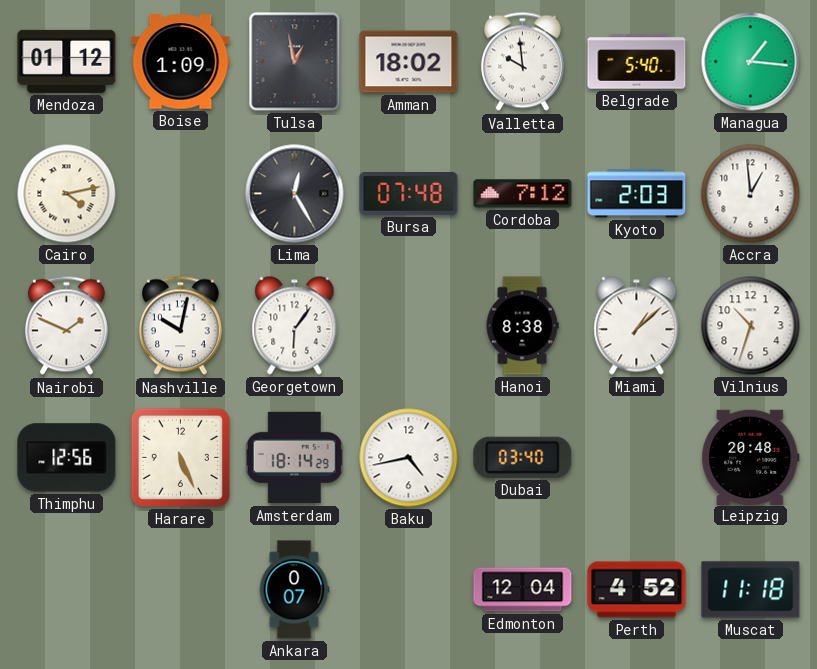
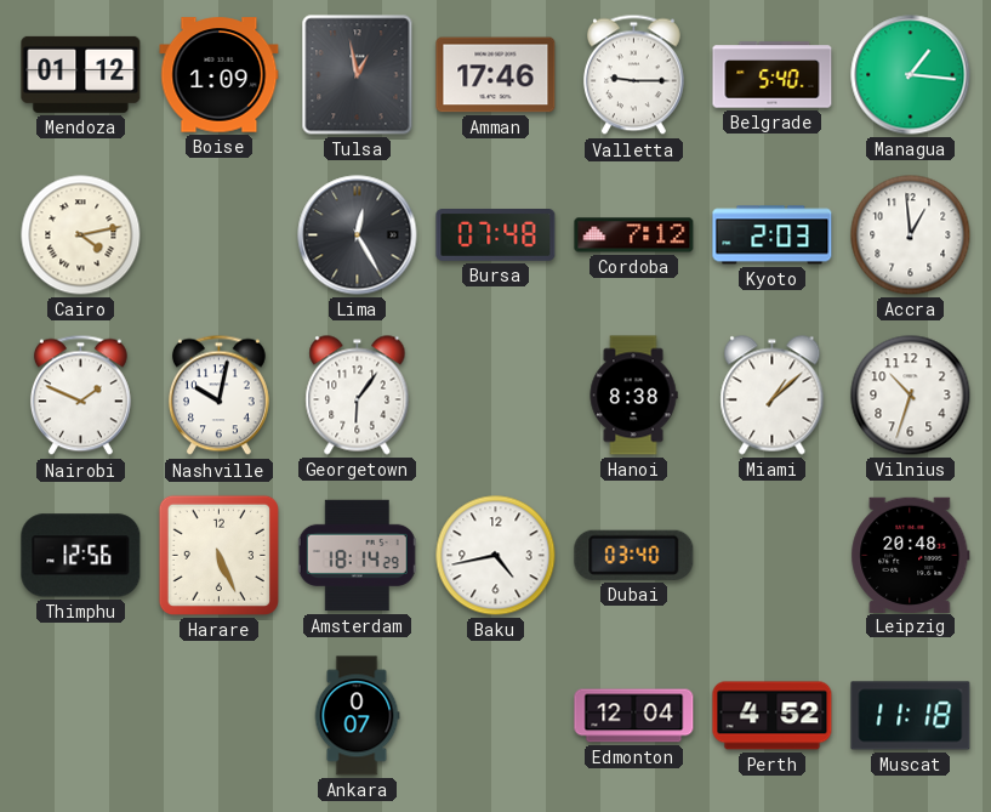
Amman: 18:02 -> 17:46
Valletta: 9:59 -> 9:15
